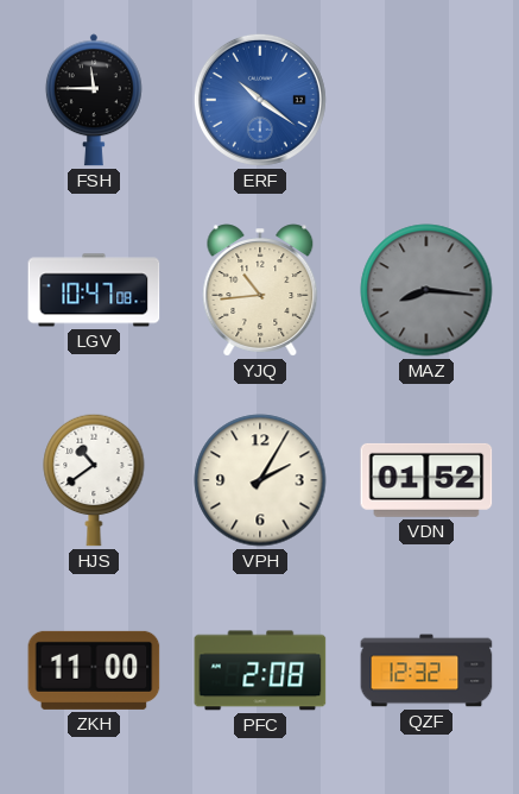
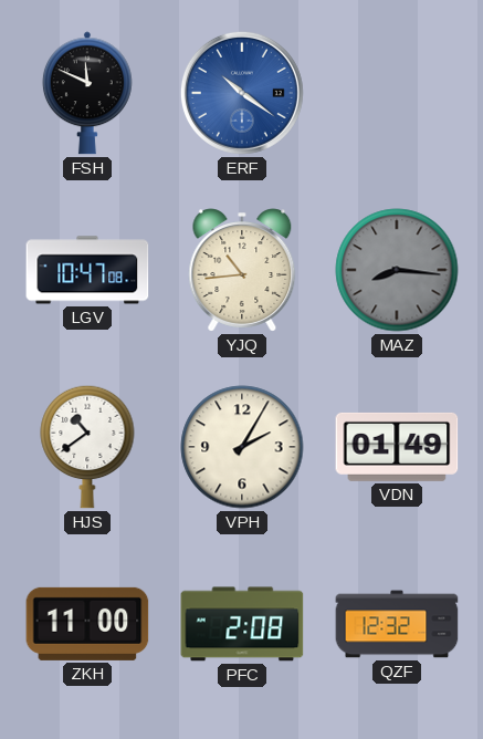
FSH: 11:45 -> 11:49
VDN: 01:52 -> 01:49
